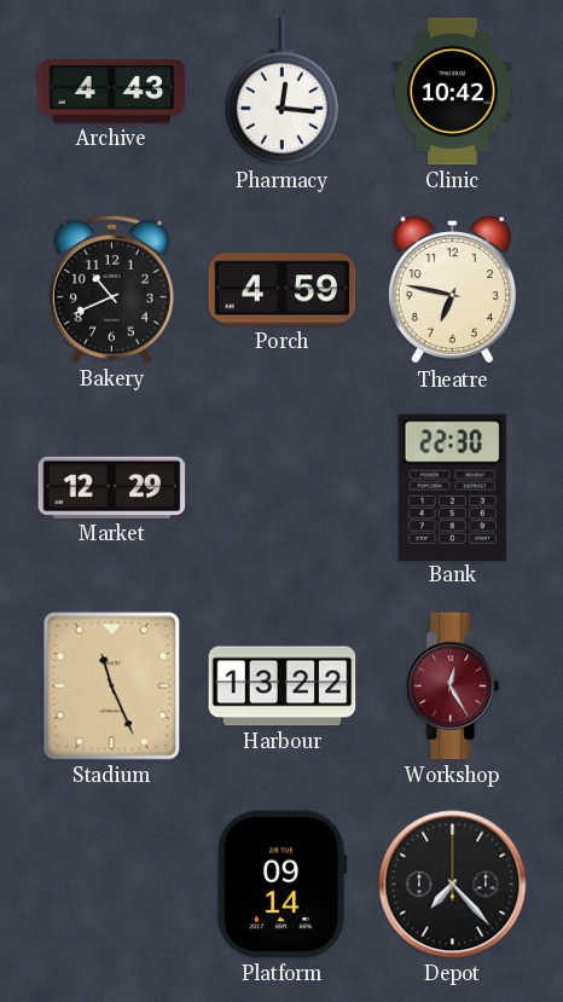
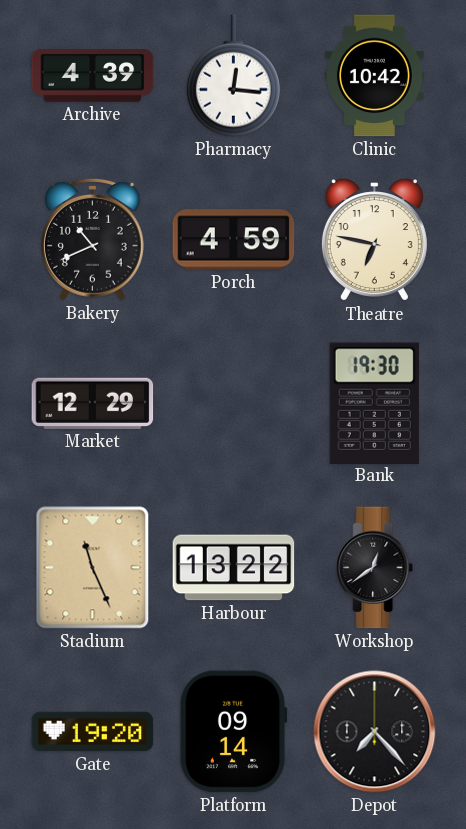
Archive: 4:43 -> 4:39
Bank: 22:30 -> 19:30
Workshop: 12:25 -> 12:39
Workshop dial: burgundy -> black
Gate: none -> 19:20
